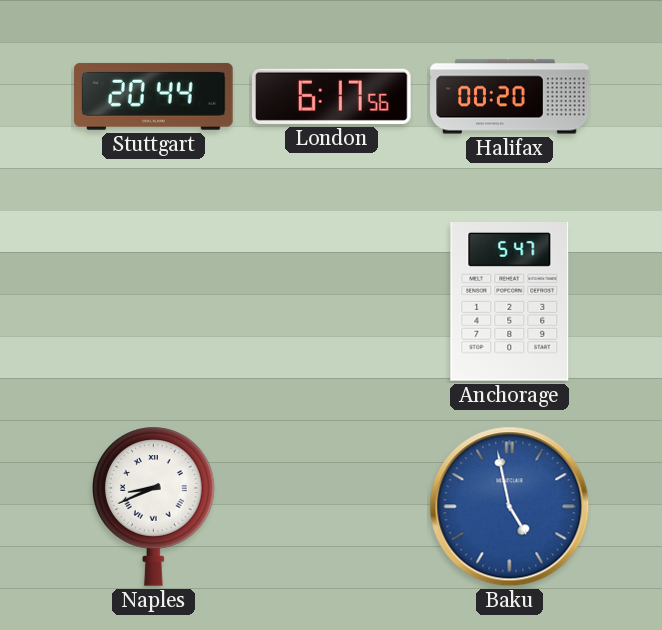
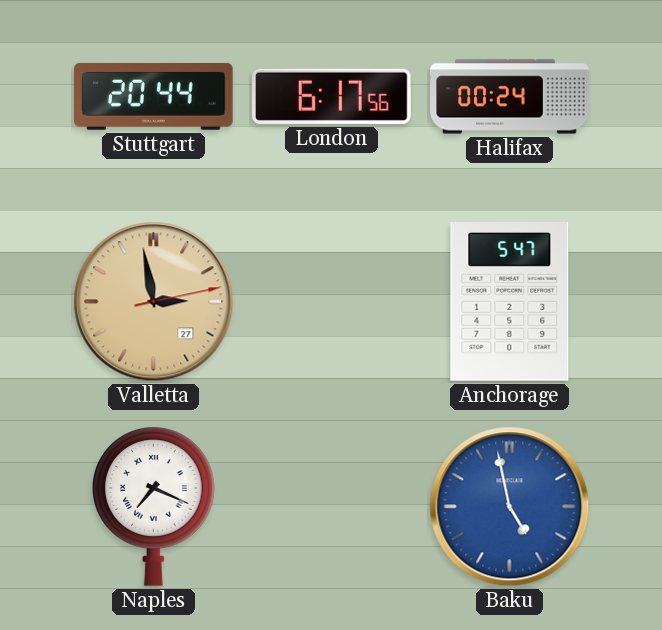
Halifax: 00:20 -> 00:24
Valletta: none -> 2:58
Naples: 8:41 -> 7:19
